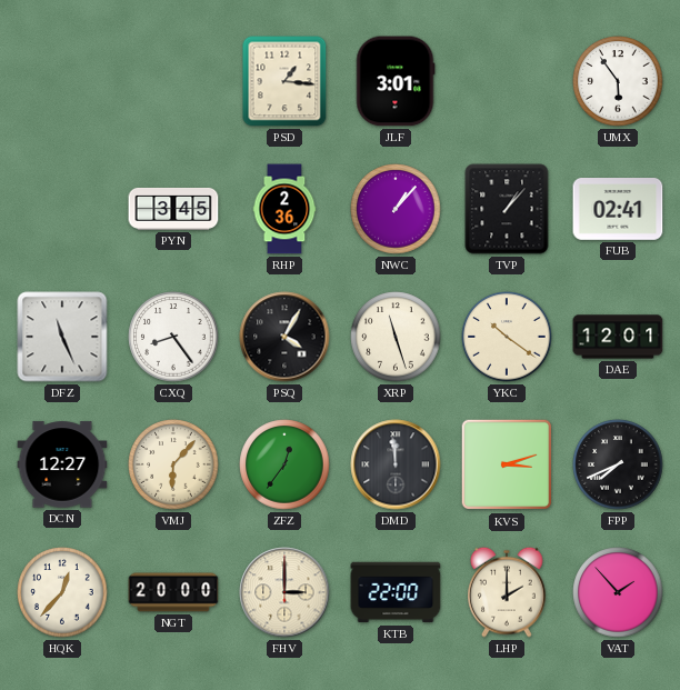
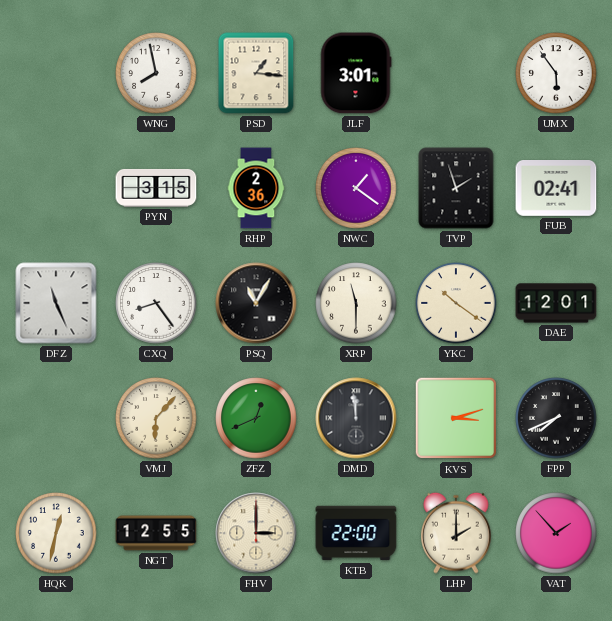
WNG: none -> 7:58
PYN: 3:45 -> 3:15
NWC: 1:07 -> 1:21
TVP: 1:07 -> 1:57
PSQ: 4:05 -> 11:05
XRP: 11:27 -> 11:30
DCN: 12:27 -> none
ZFZ: 12:36 -> 12:41
HQK: 12:37 -> 12:32
NGT: 20:00 -> 12:55
